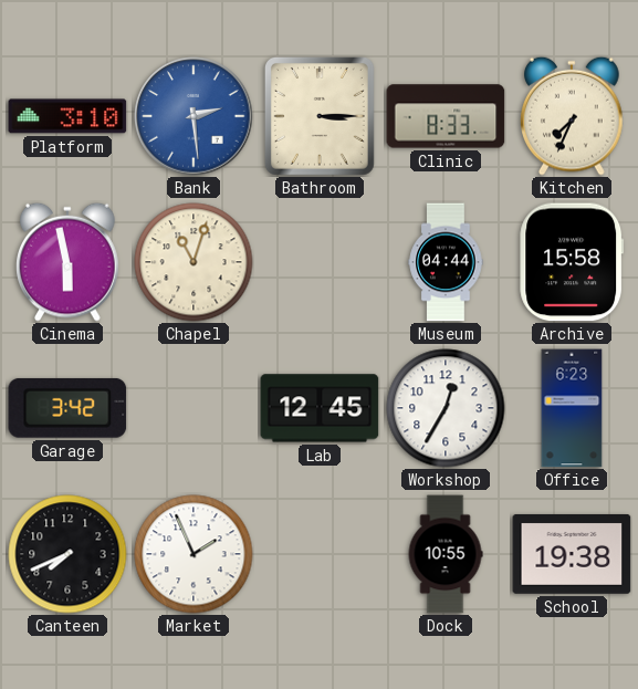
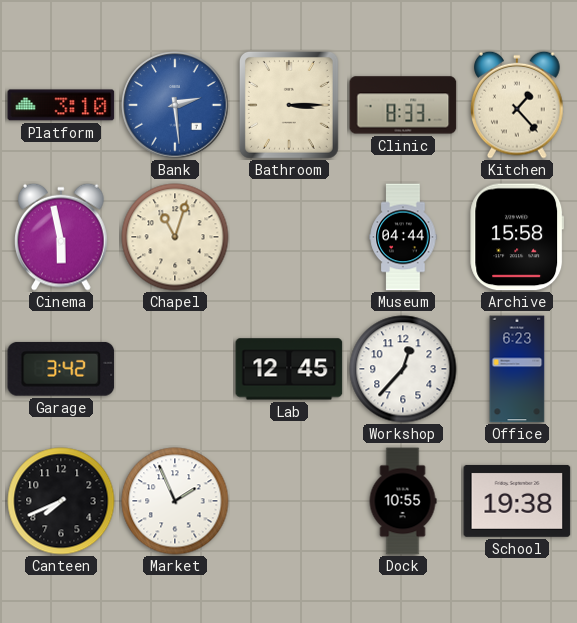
Kitchen: 7:34 -> 1:23
Workshop: 12:35 -> 12:37
